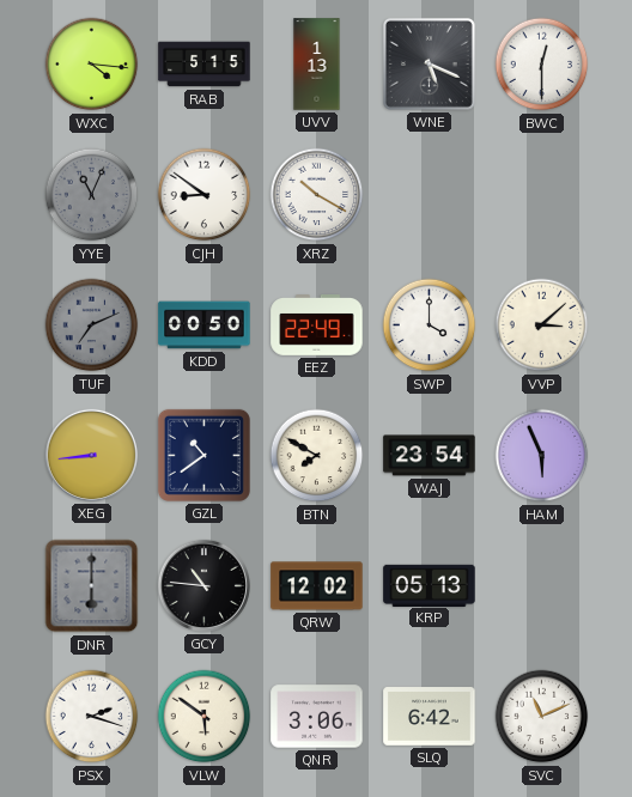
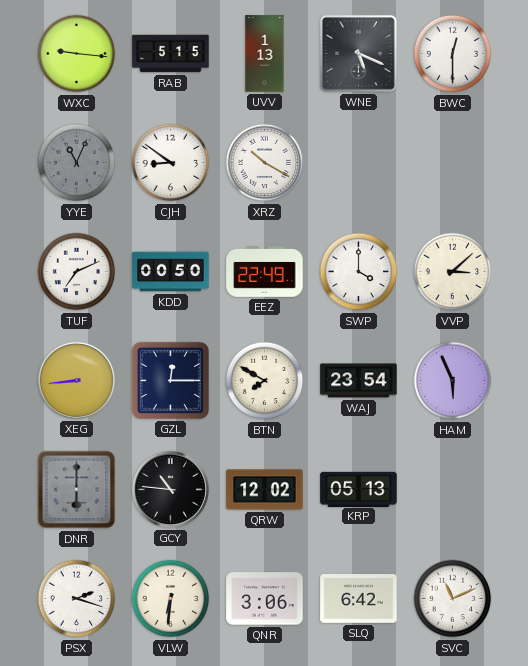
WXC: 4:16 -> 9:16
TUF dial: grey -> white
GZL: 10:39 -> 12:15
VLW: 5:51 -> 6:31
